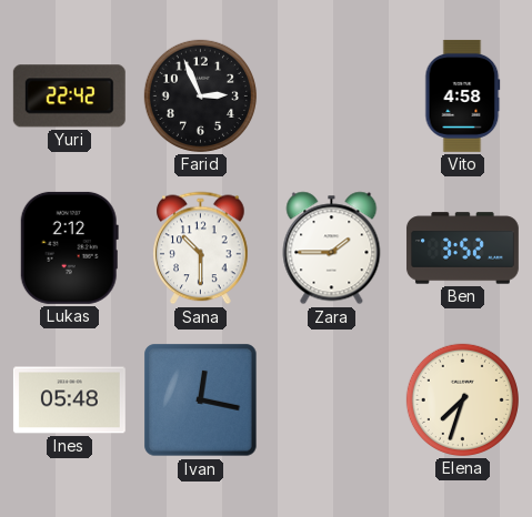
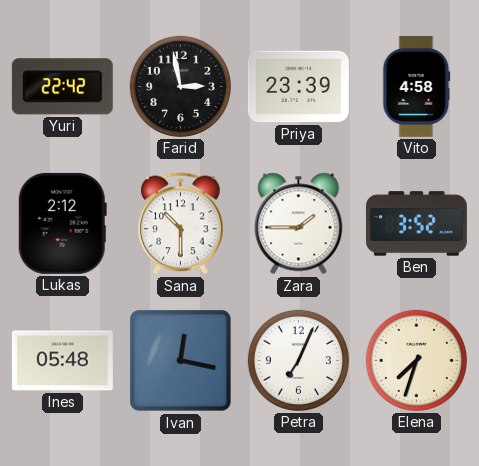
Farid: 2:56 -> 2:58
Priya: none -> 23:39
Petra: none -> 7:04
